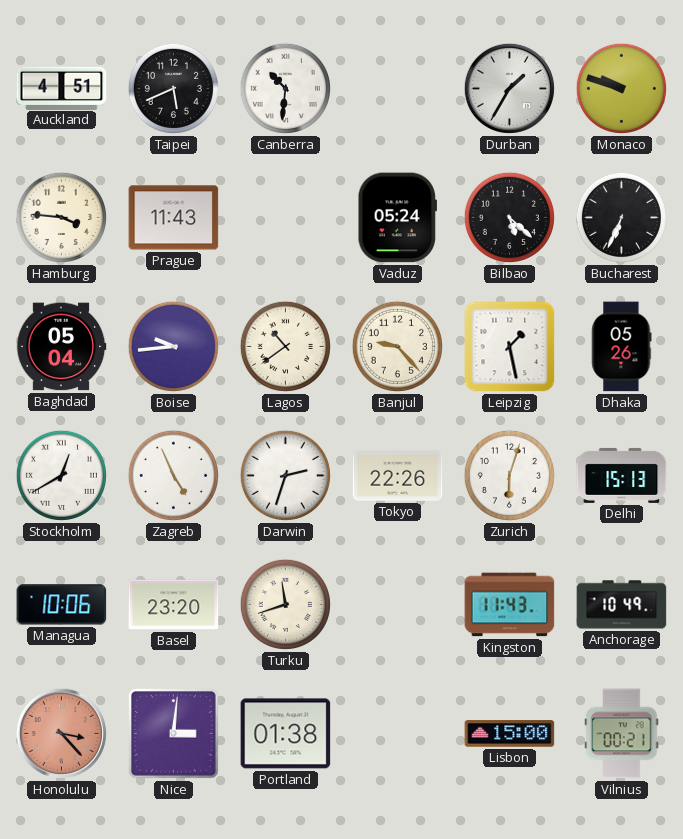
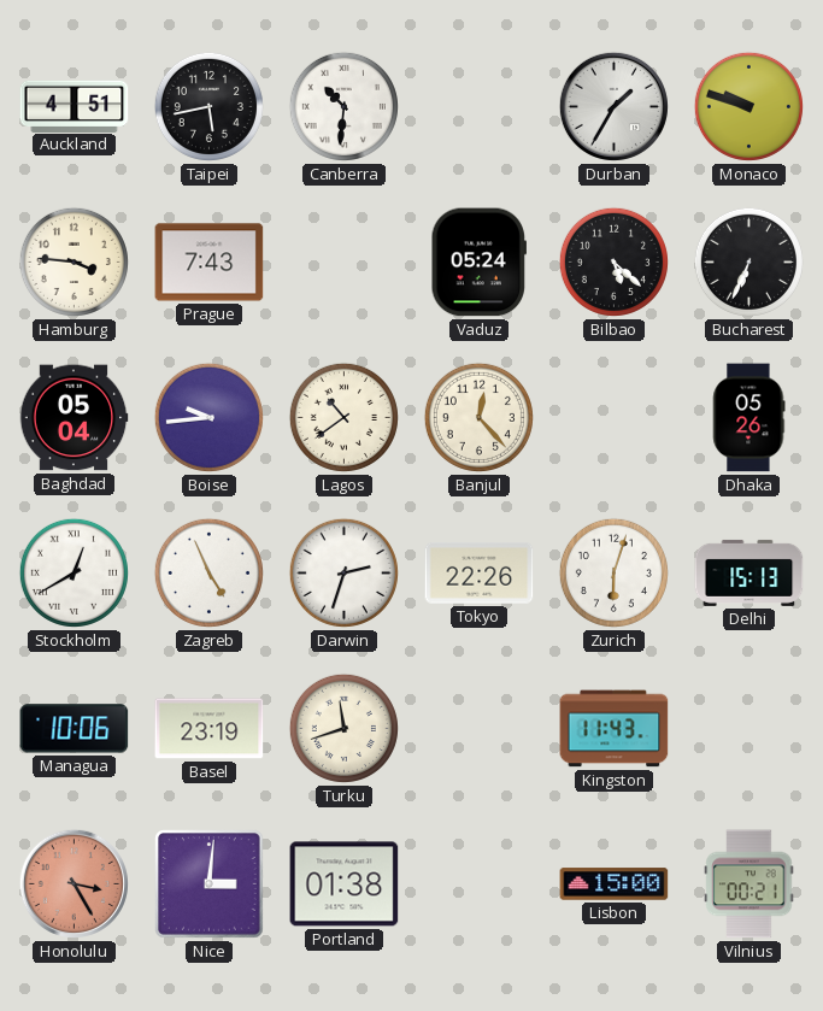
Taipei: 5:41 -> 5:43
Prague: 11:43 -> 7:43
Banjul: 9:23 -> 12:23
Leipzig: 1:28 -> none
Basel: 23:20 -> 23:19
Anchorage: 10:49 -> none
Honolulu: 3:23 -> 3:25
